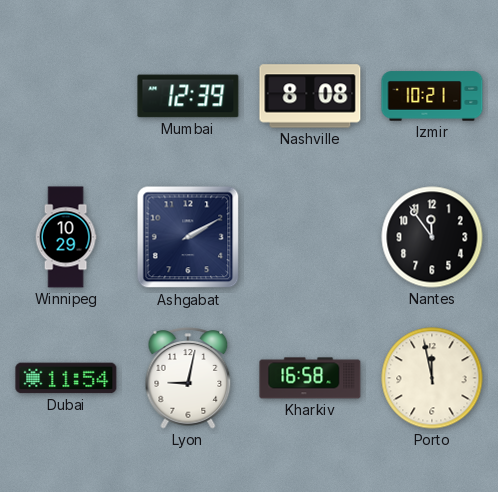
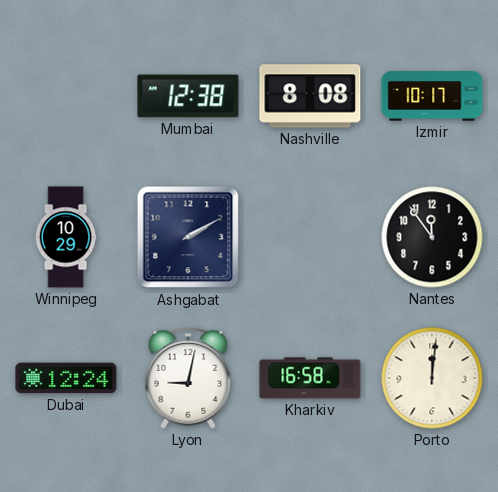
Mumbai: 12:39 -> 12:38
Izmir: 10:21 -> 10:17
Dubai: 11:54 -> 12:24
Porto: 11:58 -> 12:01
